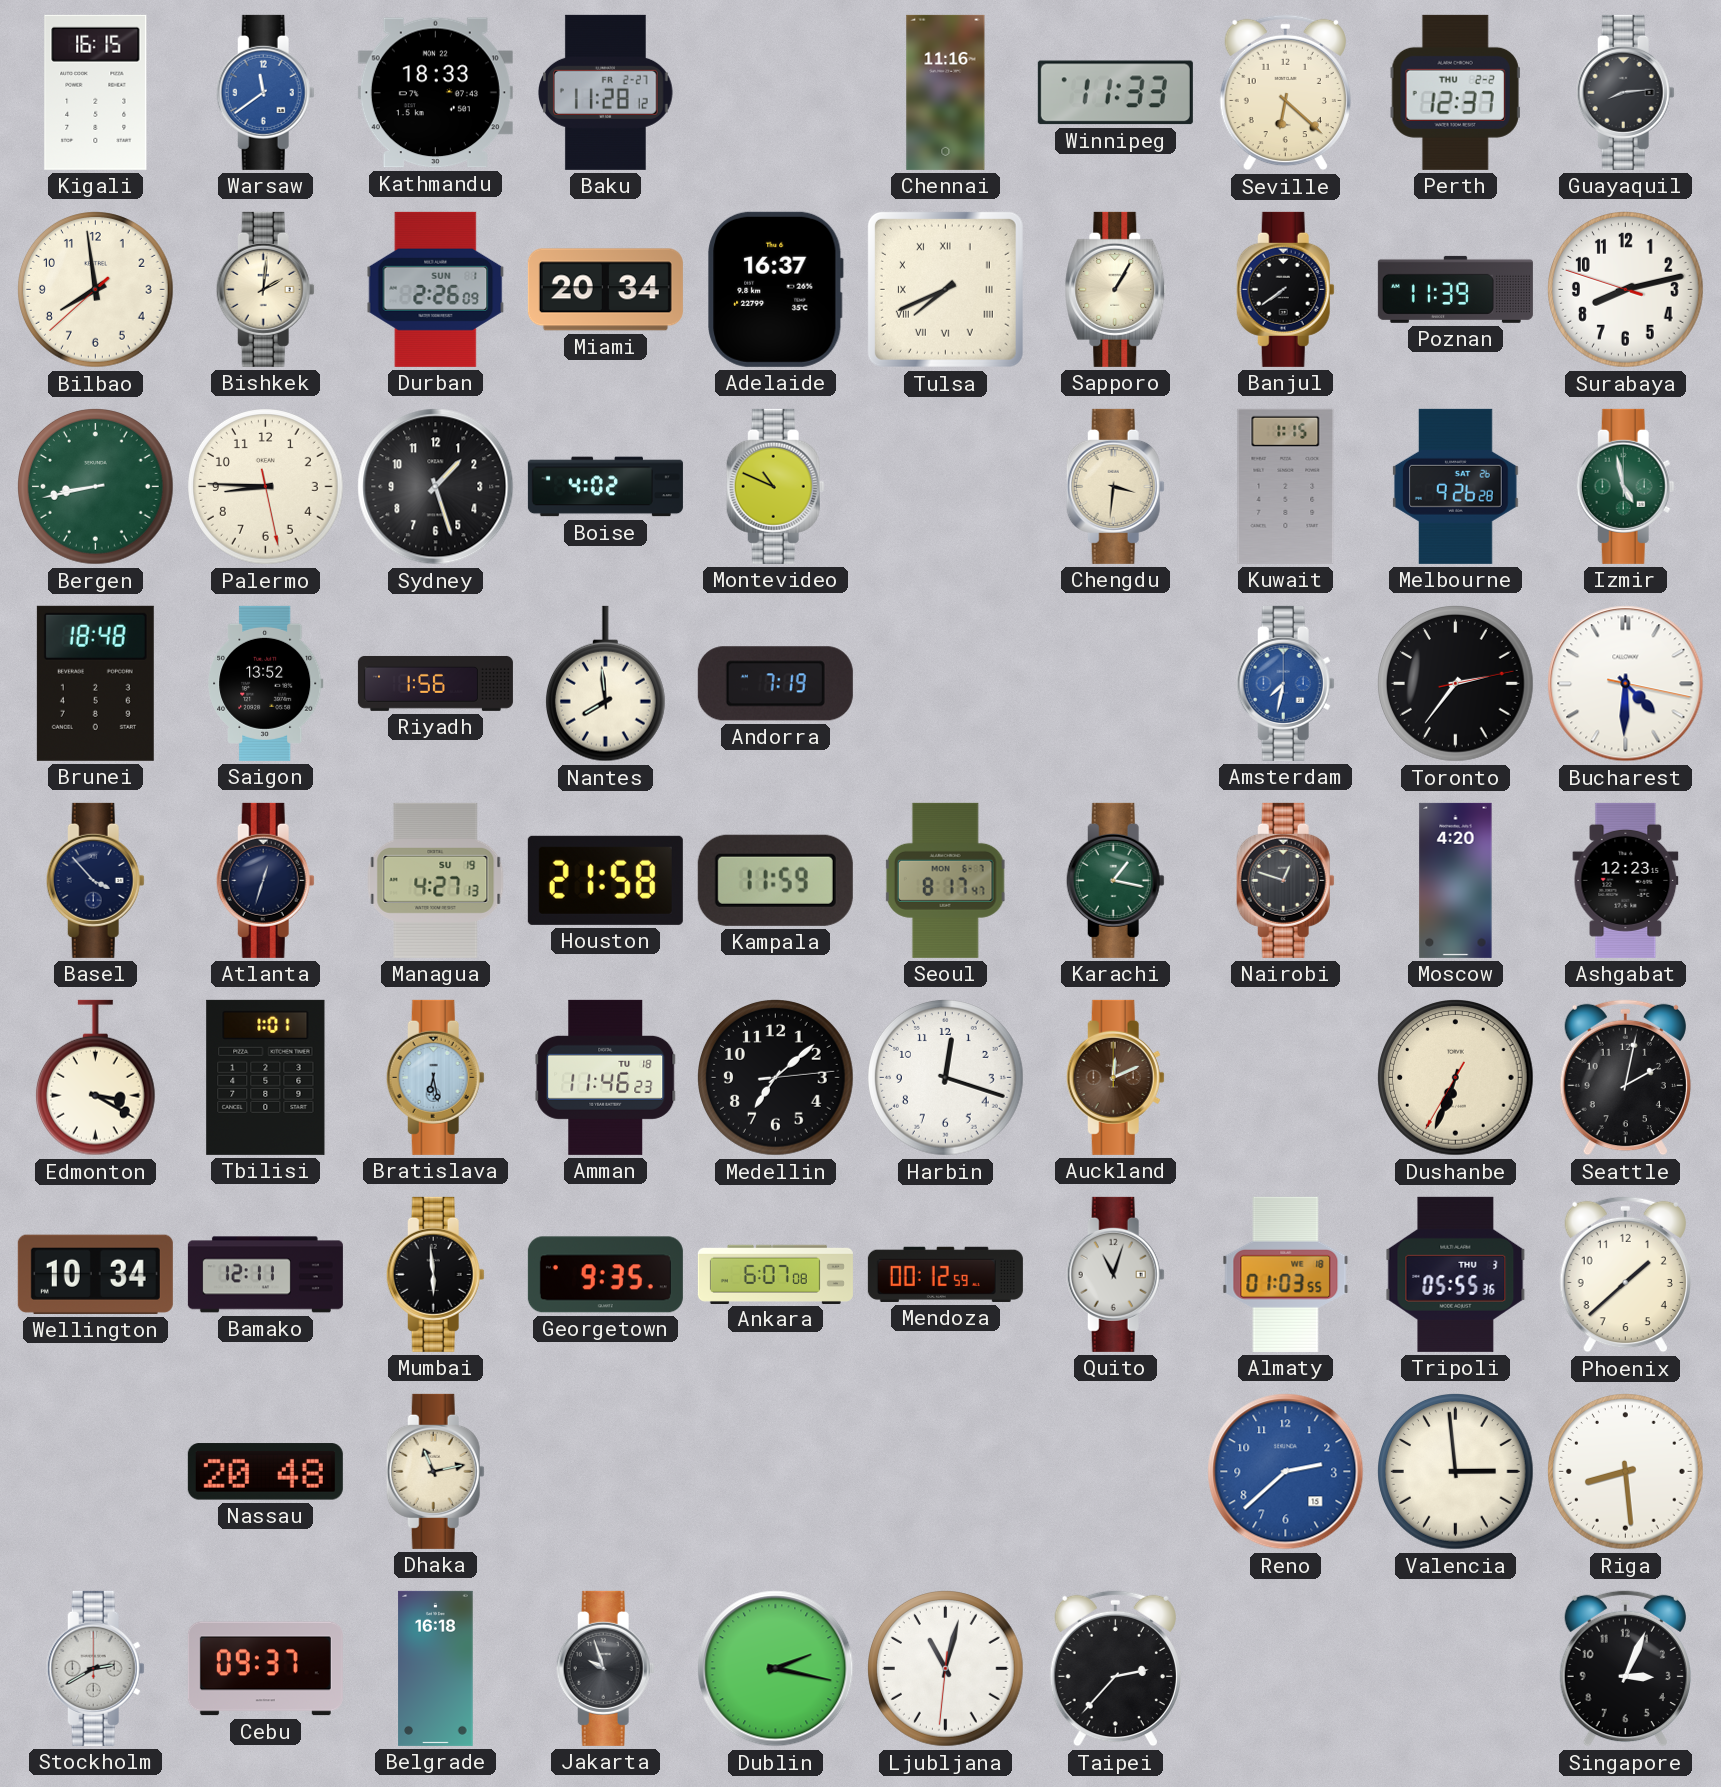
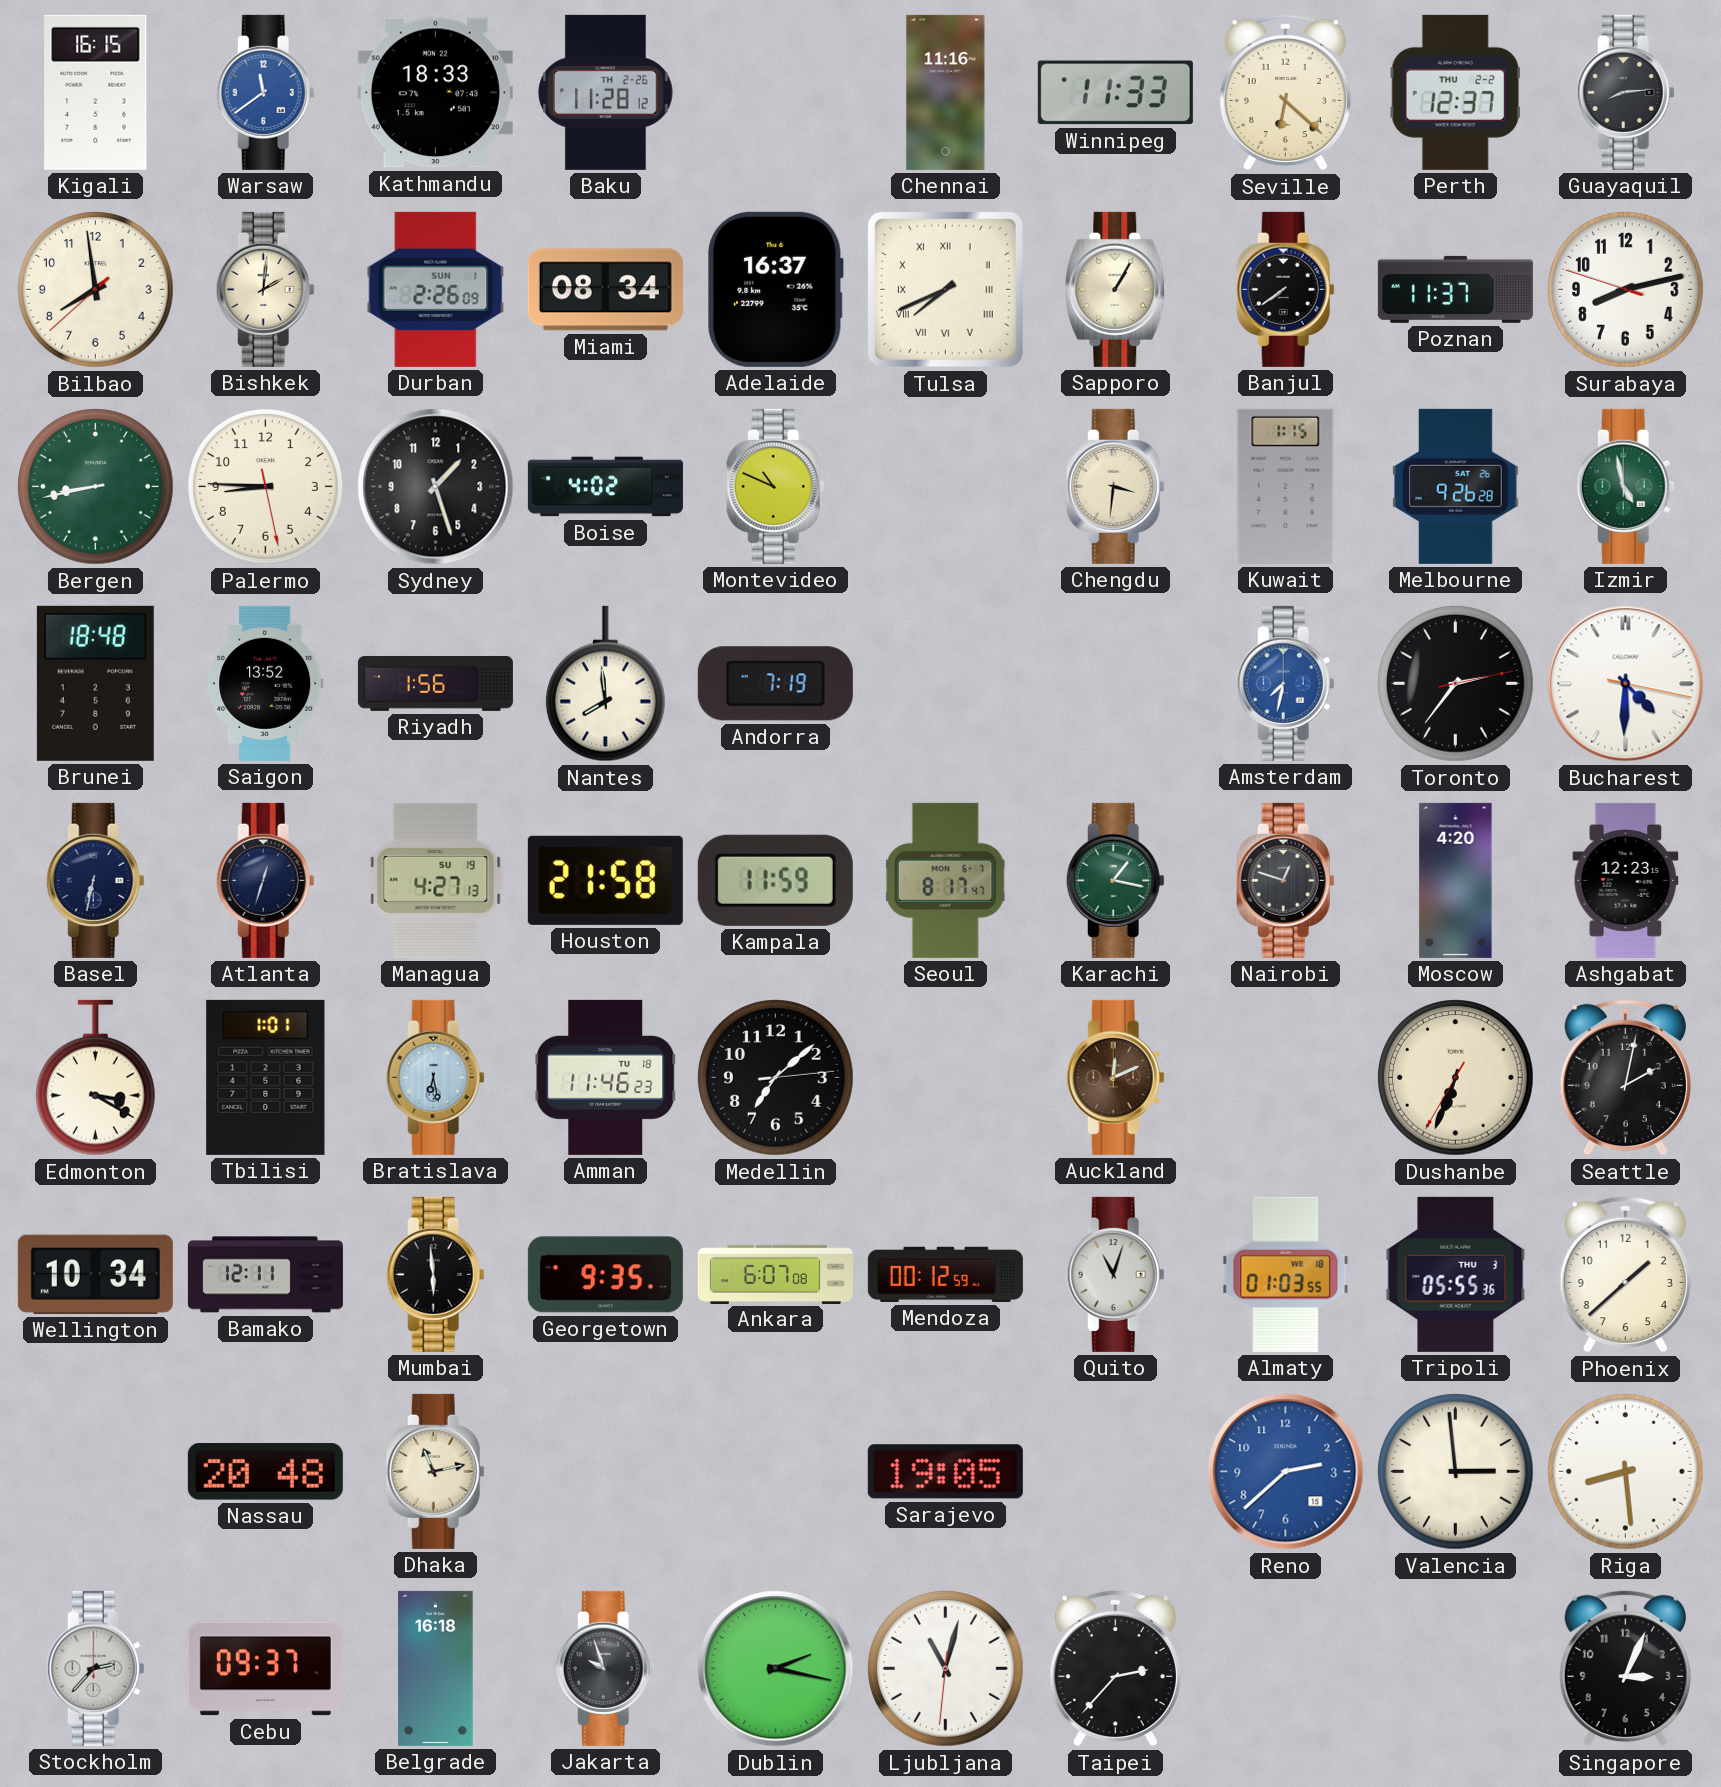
Baku date: FR 2-27 -> TH 2-26
Miami: 20:34 -> 08:34
Poznan: 11:39 -> 11:37
Basel: 3:53 -> 6:32
Harbin: 12:18 -> none
Sarajevo: none -> 19:05
Stockholm: 2:40 -> 2:37
